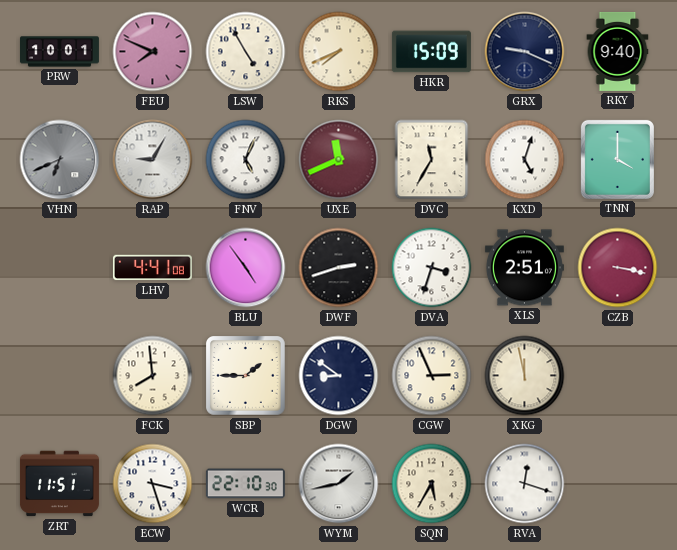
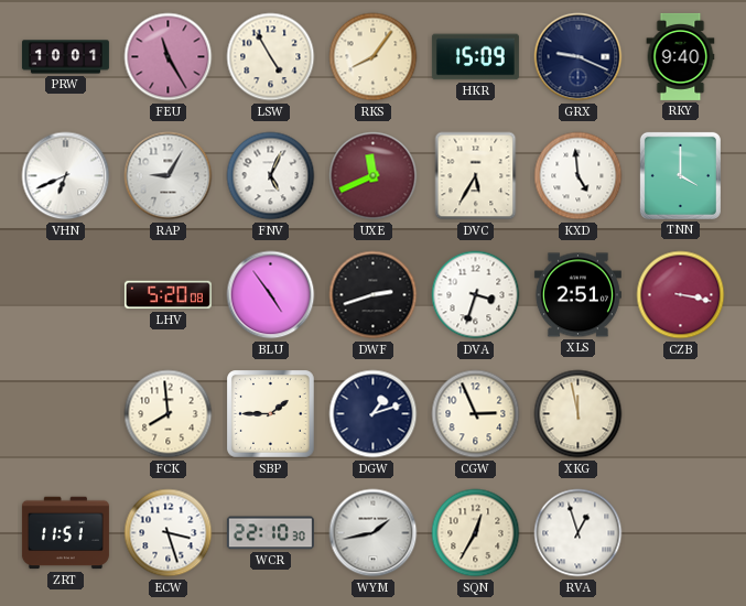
FEU: 7:49 -> 11:25
RKS: 7:41 -> 8:06
VHN dial: grey -> white
DVC: 11:35 -> 5:35
KXD: 5:03 -> 4:59
LHV: 4:41 -> 5:20
DGW: 8:51 -> 1:12
SQN: 5:35 -> 12:35
RVA: 12:18 -> 12:57
